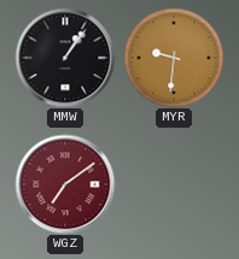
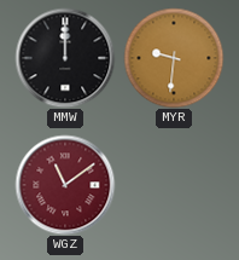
MMW: 1:06 -> 12:00
WGZ: 7:09 -> 11:09
